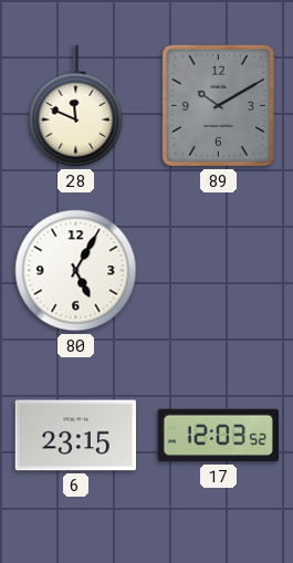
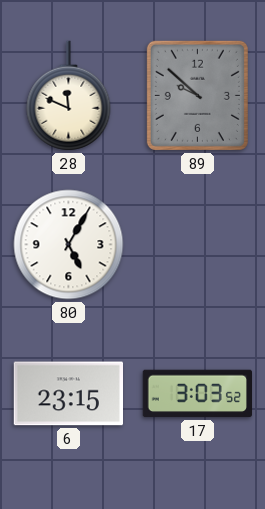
89: 10:10 -> 9:52
17: 12:03 -> 3:03
